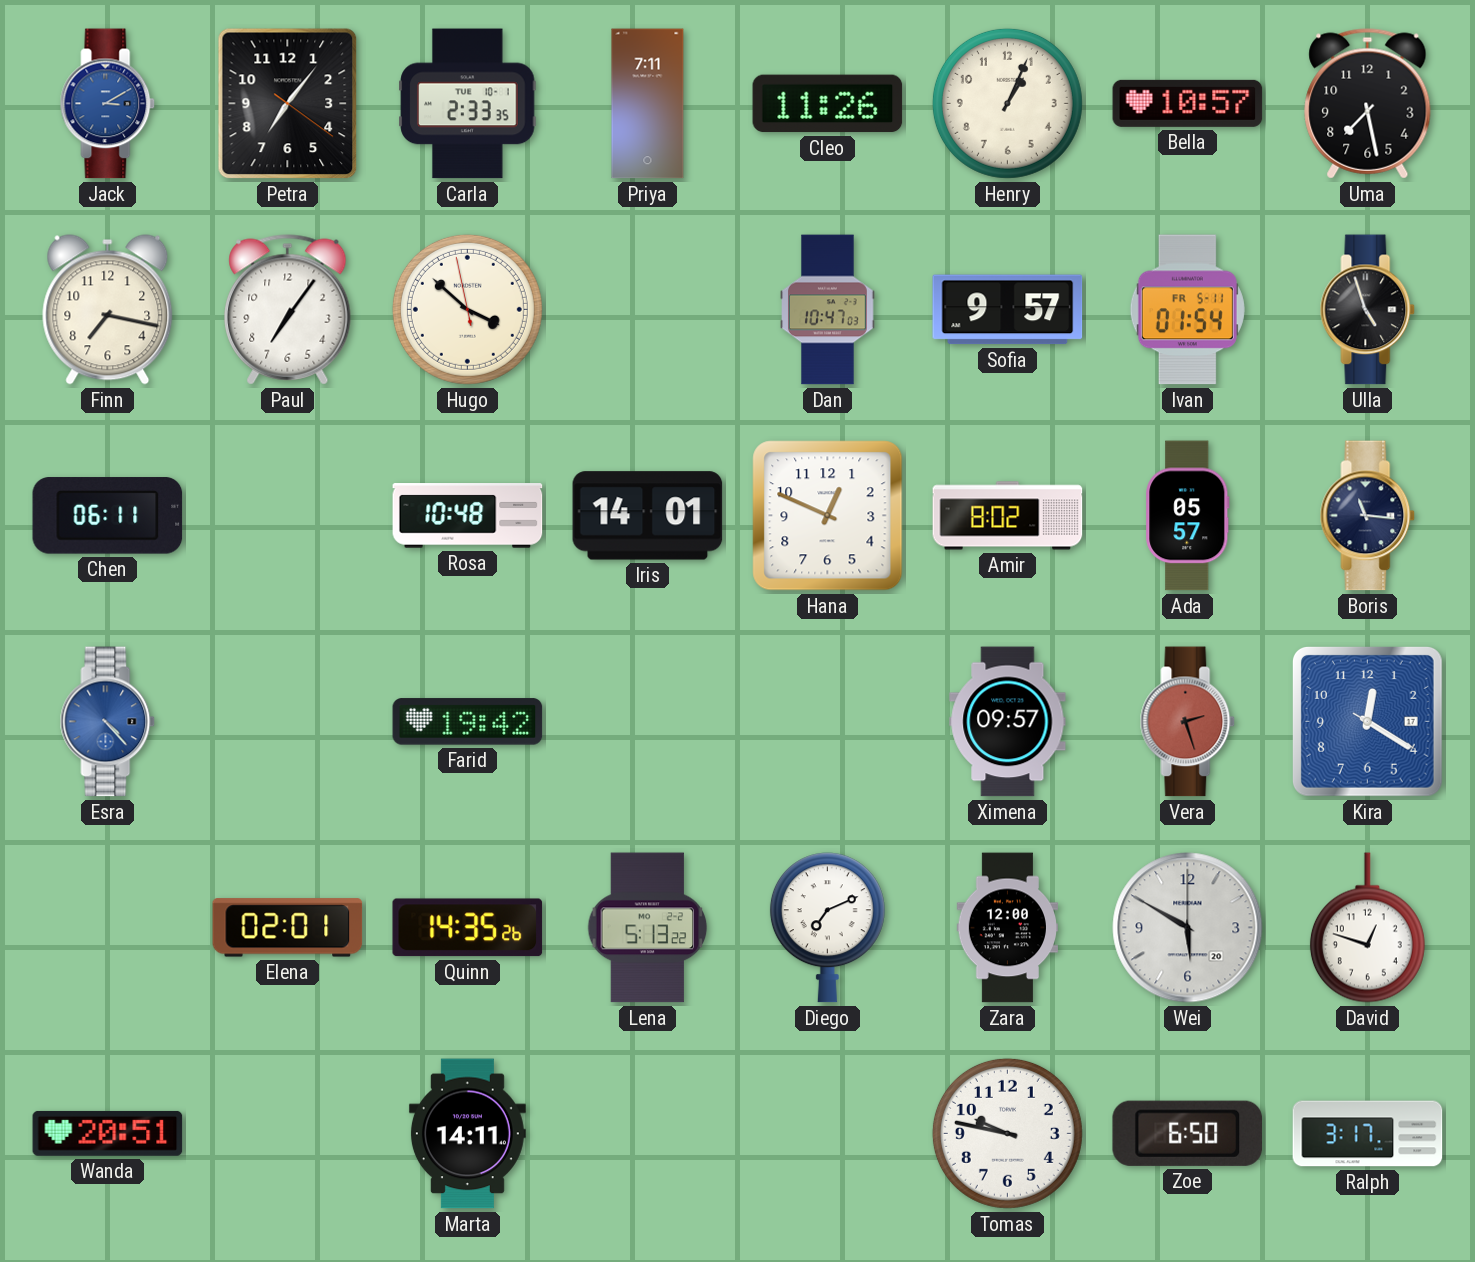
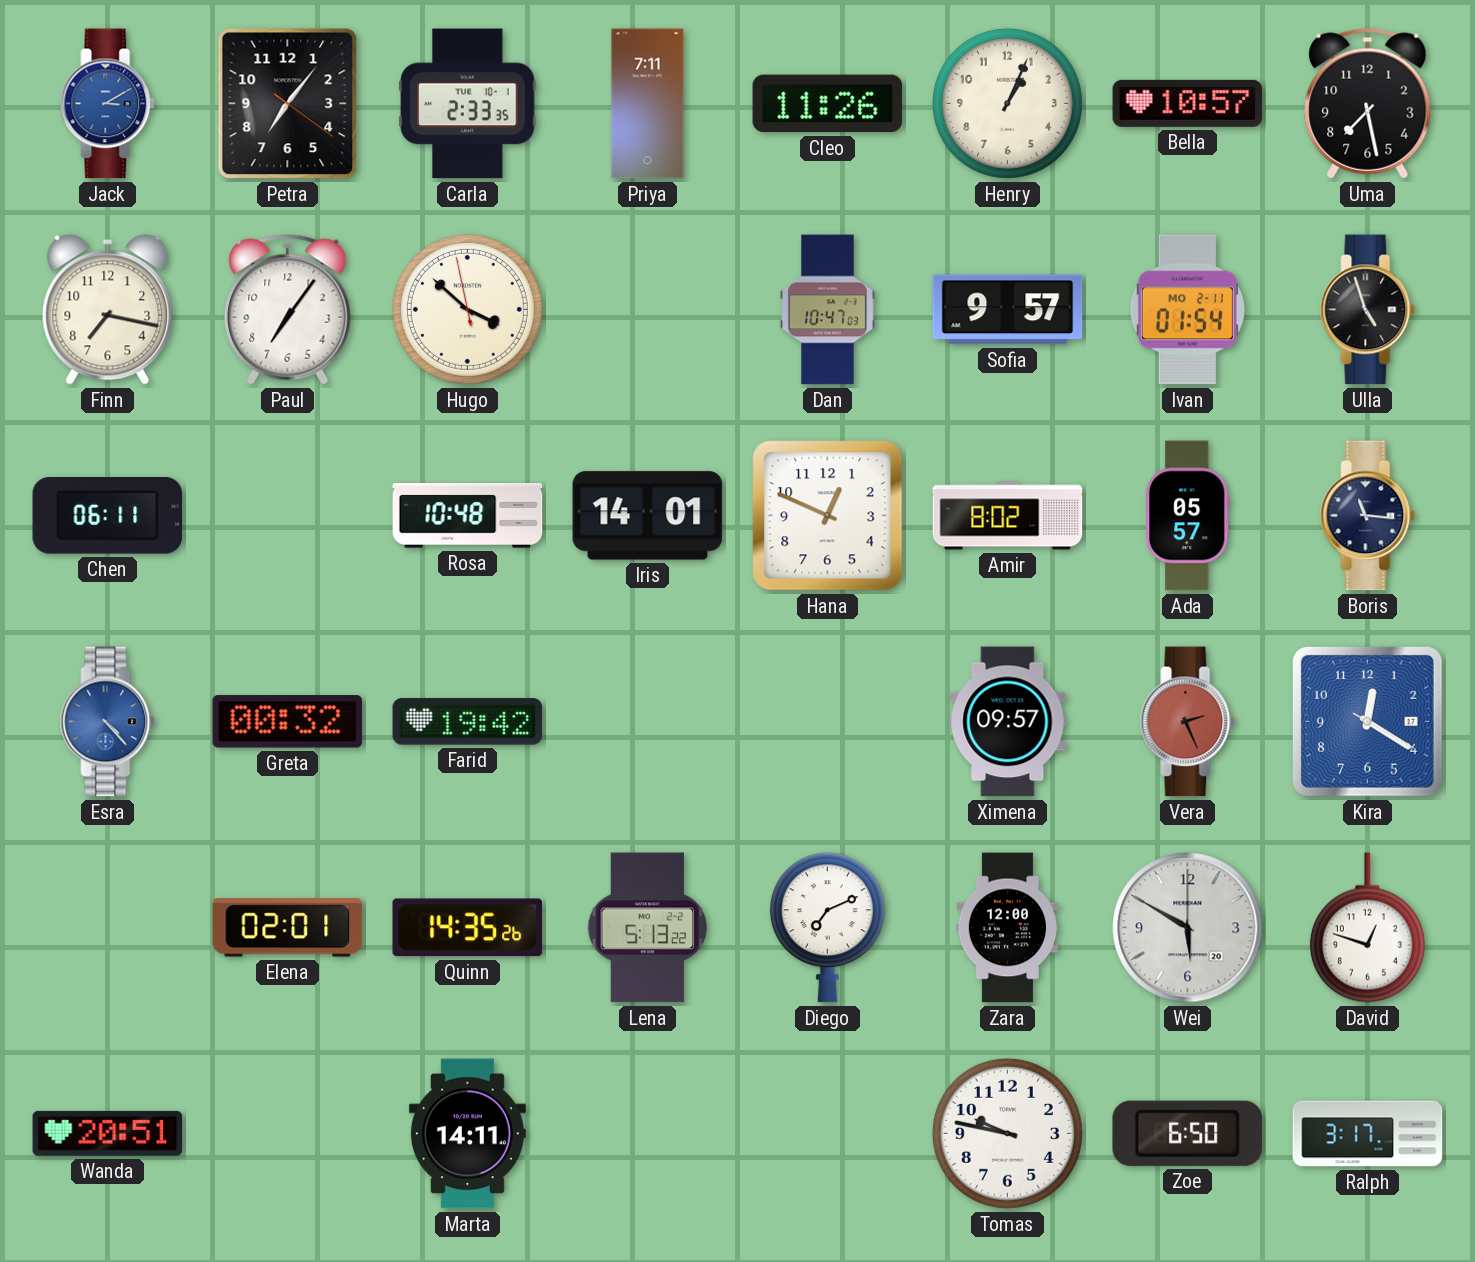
Ivan date: FR 5-11 -> MO 2-11
Greta: none -> 00:32
Vera: 2:27 -> 2:26
